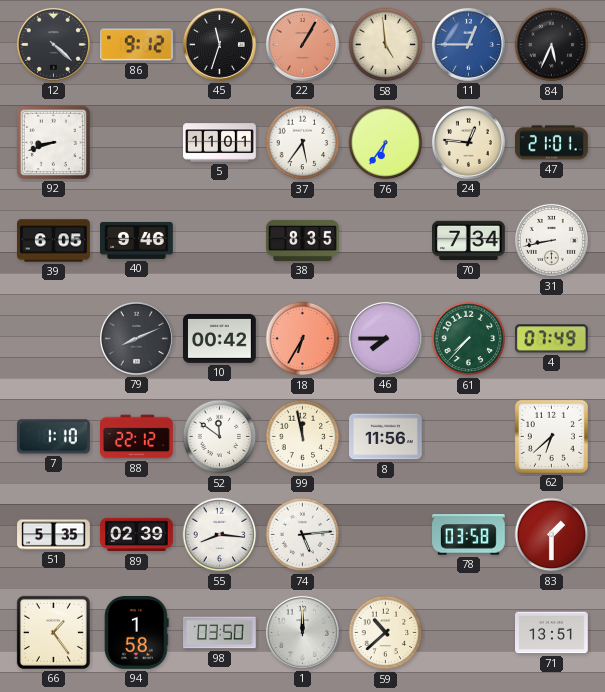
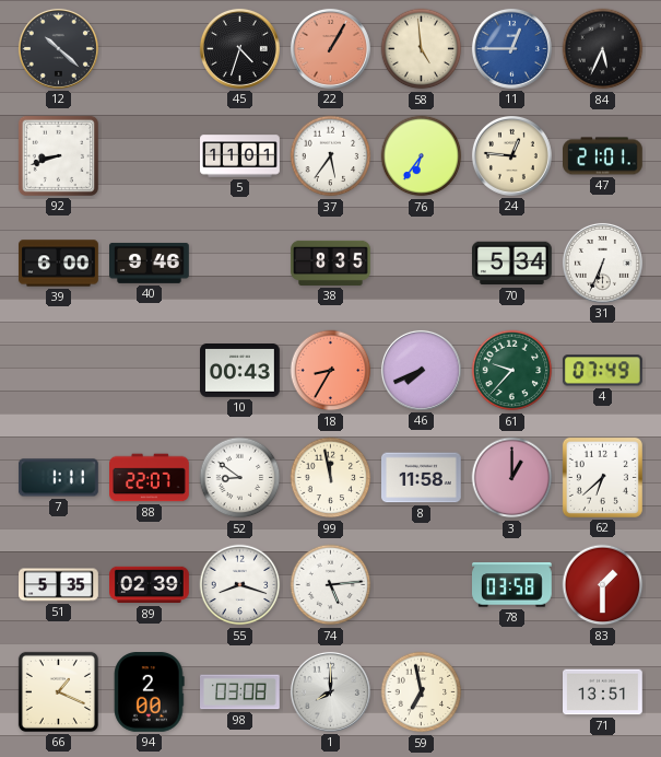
12: 4:22 -> 10:22
86: 9:12 -> none
45: 11:33 -> 4:33
39: 6:05 -> 6:00
70: 7:34 -> 5:34
31: 8:43 -> 6:34
79: 8:11 -> none
10: 00:42 -> 00:43
18: 6:35 -> 8:35
46: 7:45 -> 7:41
61: 7:37 -> 9:37
7: 1:10 -> 1:11
88: 22:12 -> 22:07
52: 11:51 -> 8:51
8: 11:56 -> 11:58
3: none -> 1:00
55: 8:16 -> 8:18
66: 1:24 -> 1:19
94: 1:58 -> 2:00
98: 03:50 -> 03:08
1: 12:00 -> 8:00
59: 10:38 -> 6:58
